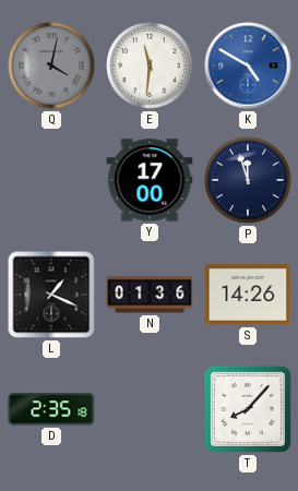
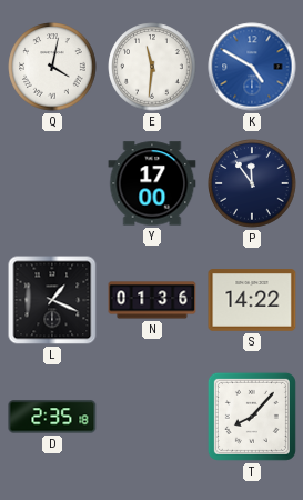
Q dial: grey -> white
P: 11:57 -> 11:54
S: 14:26 -> 14:22
